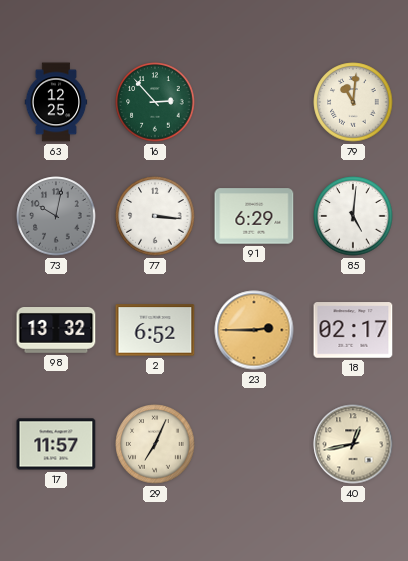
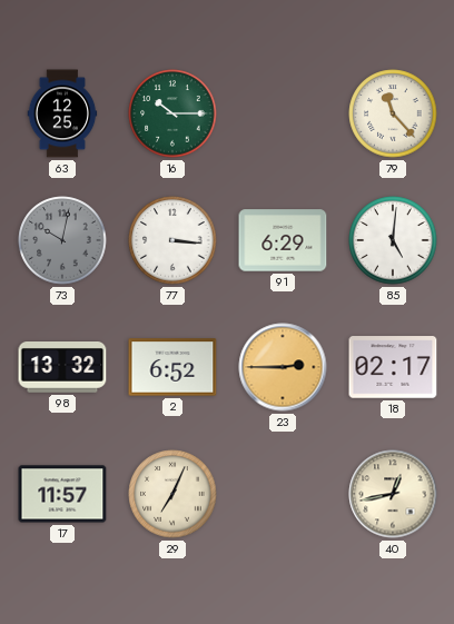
16: 2:53 -> 10:15
79: 11:01 -> 11:23
